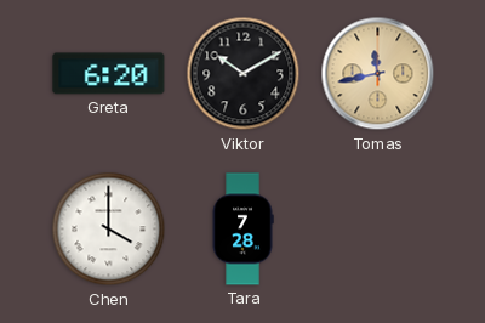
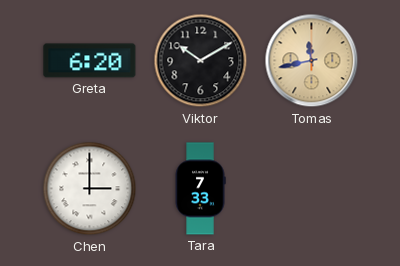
Chen: 4:00 -> 3:00
Tara: 7:28 -> 7:33
